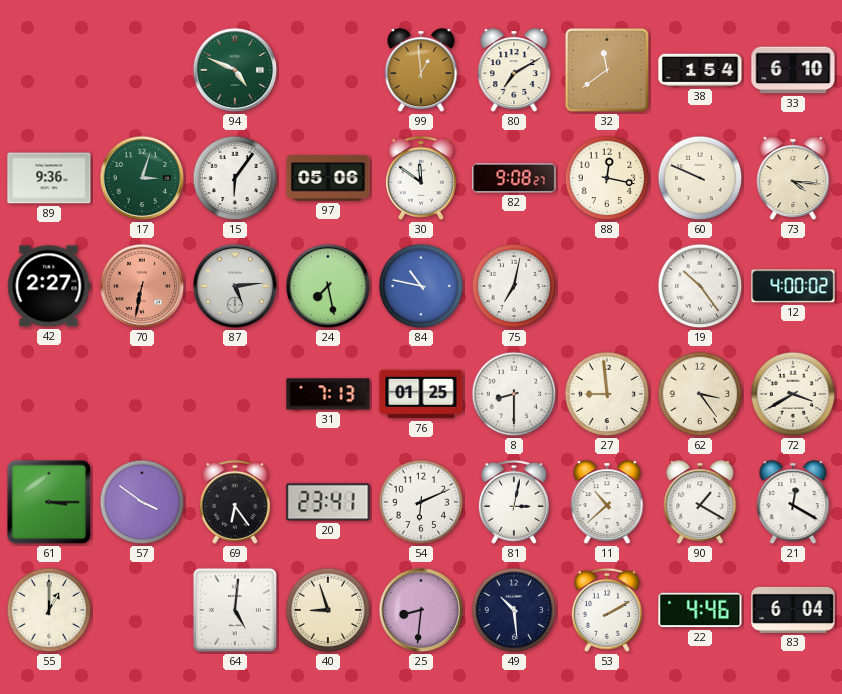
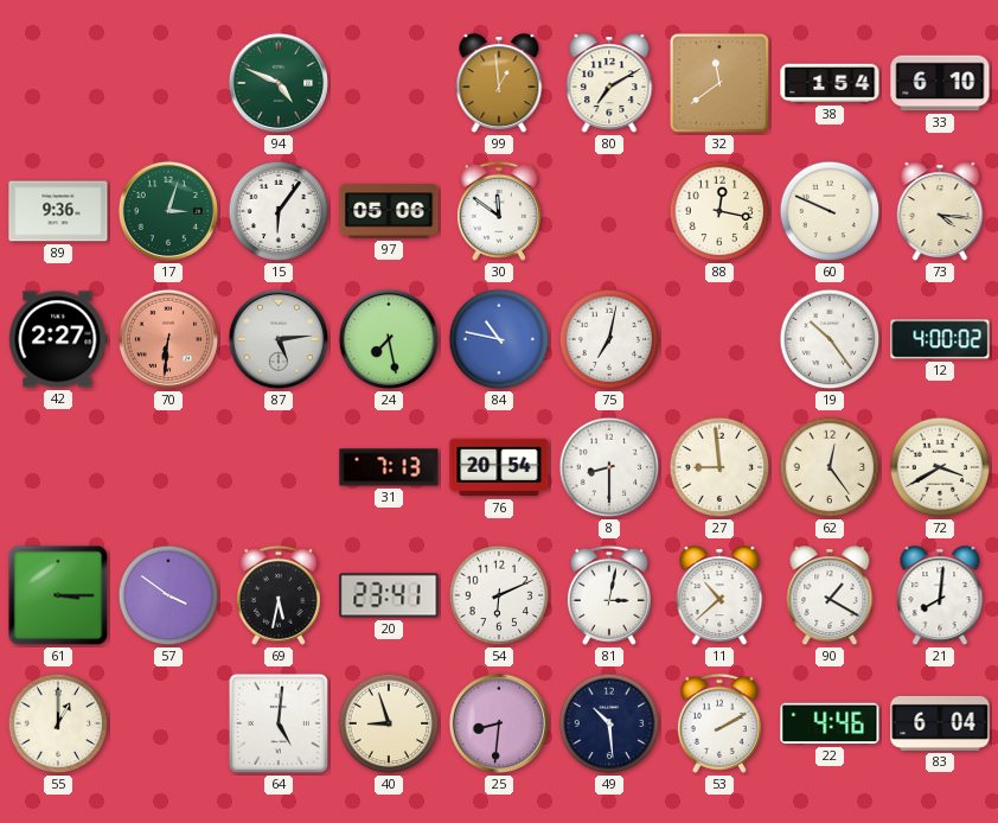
82: 9:08 -> none
70: 6:32 -> 6:31
76: 01:25 -> 20:54
62: 3:24 -> 12:24
69: 6:24 -> 5:32
21: 12:20 -> 8:01
